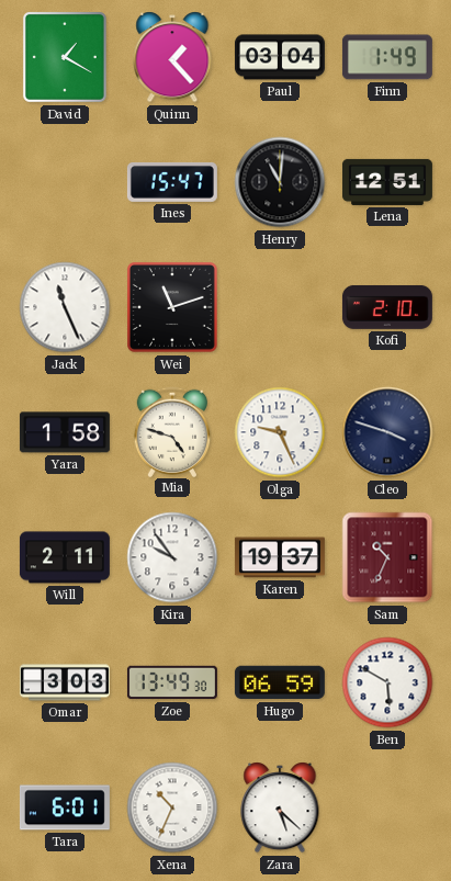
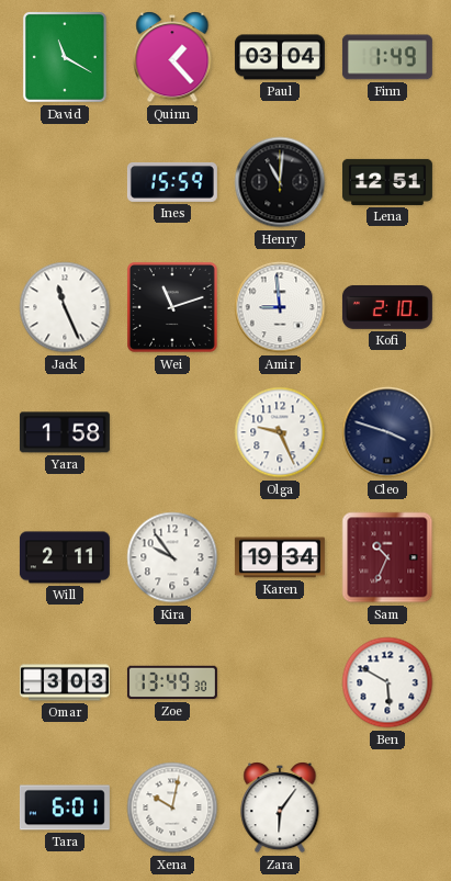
David: 1:20 -> 11:20
Ines: 15:47 -> 15:59
Amir: none -> 8:59
Mia: 4:48 -> none
Karen: 19:37 -> 19:34
Hugo: 06:59 -> none
Xena: 10:34 -> 10:02
Zara: 5:22 -> 6:06
